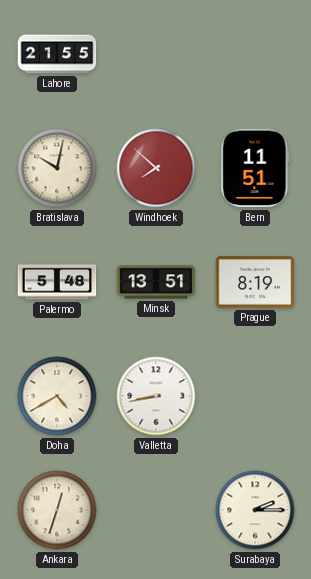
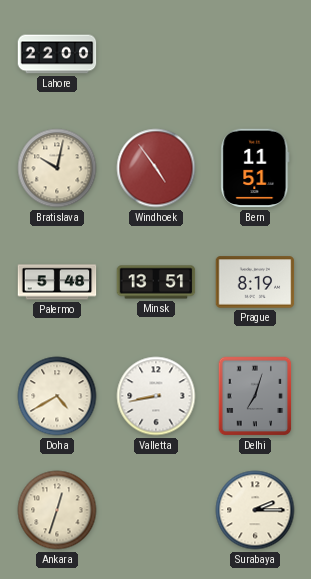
Lahore: 21:55 -> 22:00
Windhoek: 7:52 -> 4:54
Delhi: none -> 7:03
